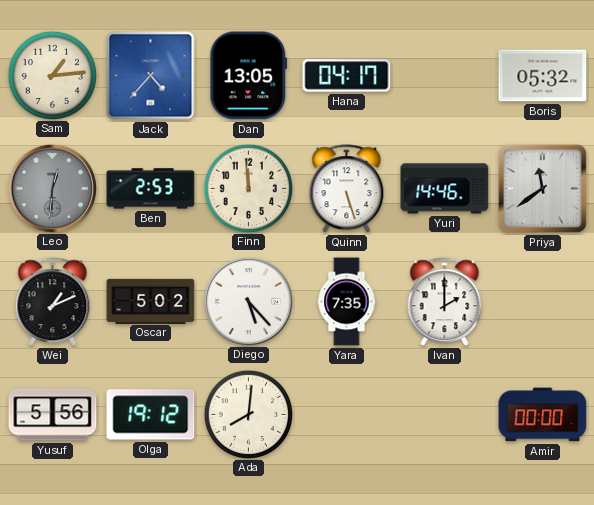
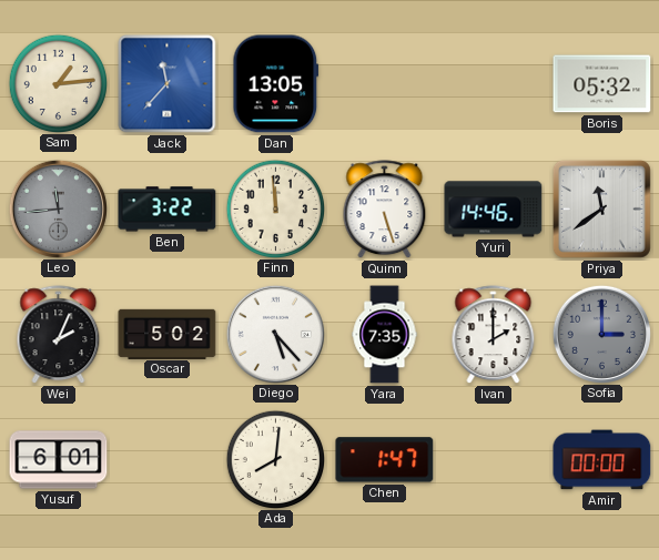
Jack: 4:37 -> 11:37
Hana: 04:17 -> none
Leo: 12:31 -> 11:44
Ben: 2:53 -> 3:22
Wei: 1:11 -> 2:04
Sofia: none -> 3:00
Yusuf: 5:56 -> 6:01
Olga: 19:12 -> none
Chen: none -> 1:47
